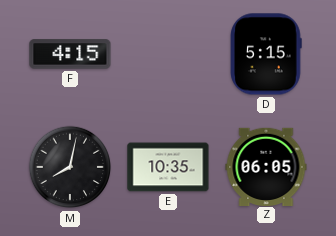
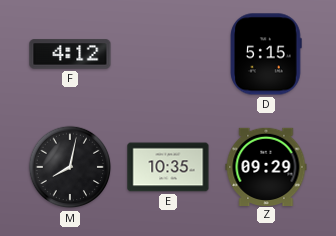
F: 4:15 -> 4:12
Z: 06:05 -> 09:29
